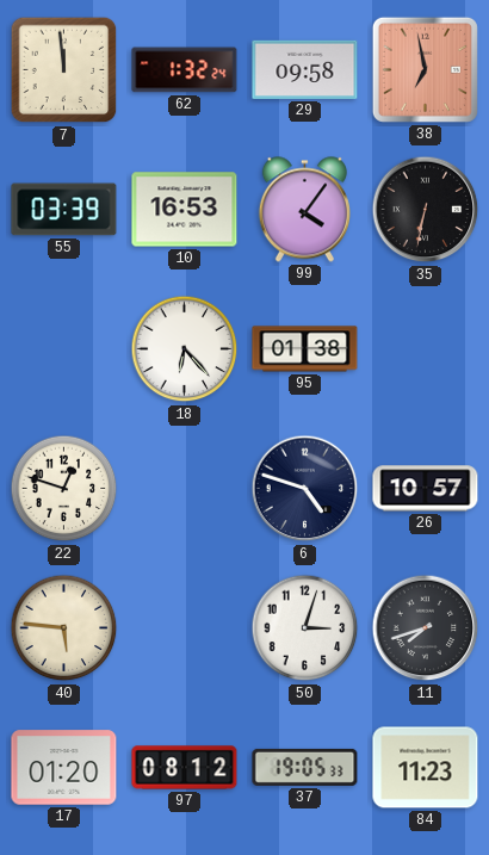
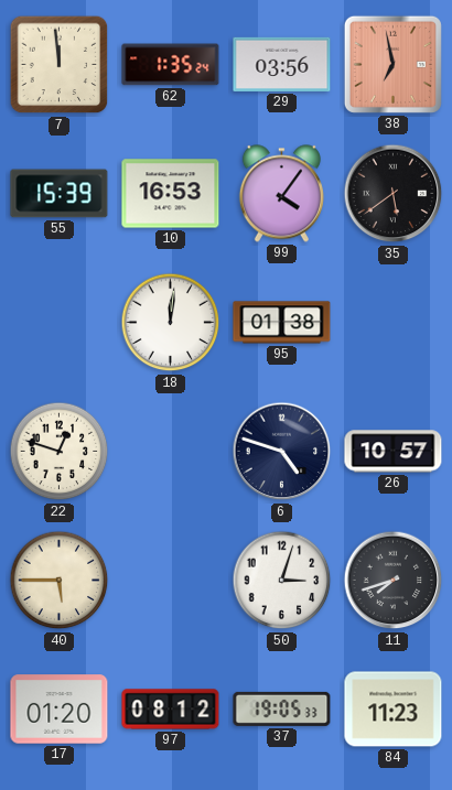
62: 1:32 -> 1:35
29: 09:58 -> 03:56
55: 03:39 -> 15:39
35: 6:32 -> 5:39
18: 6:23 -> 12:01
40: 5:46 -> 5:45
